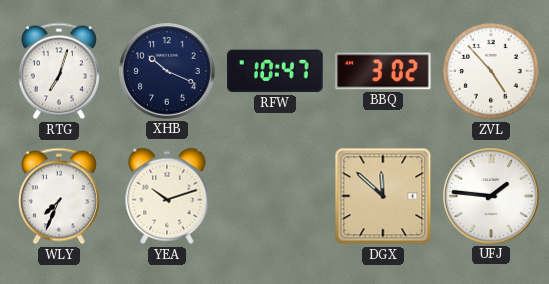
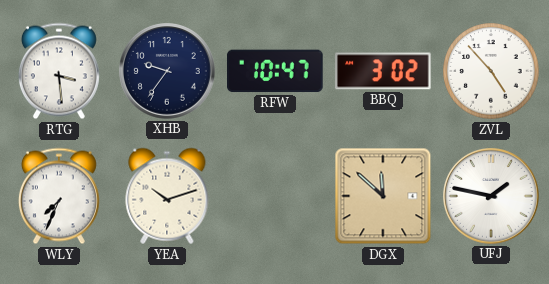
RTG: 7:03 -> 3:29
XHB: 10:19 -> 9:36
UFJ: 1:46 -> 1:47
